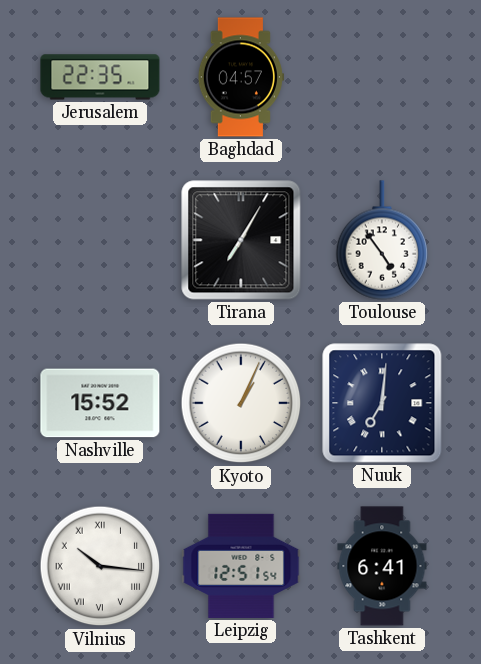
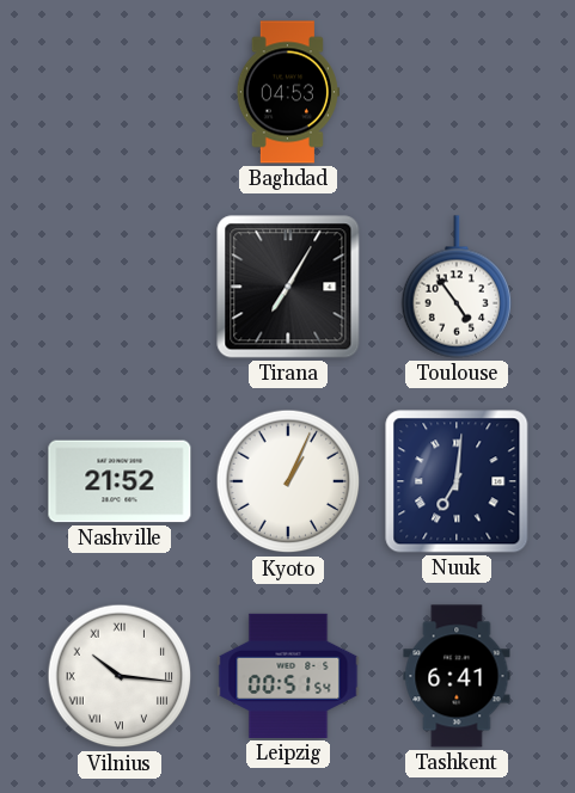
Jerusalem: 22:35 -> none
Baghdad: 04:57 -> 04:53
Nashville: 15:52 -> 21:52
Leipzig: 12:51 -> 00:51
